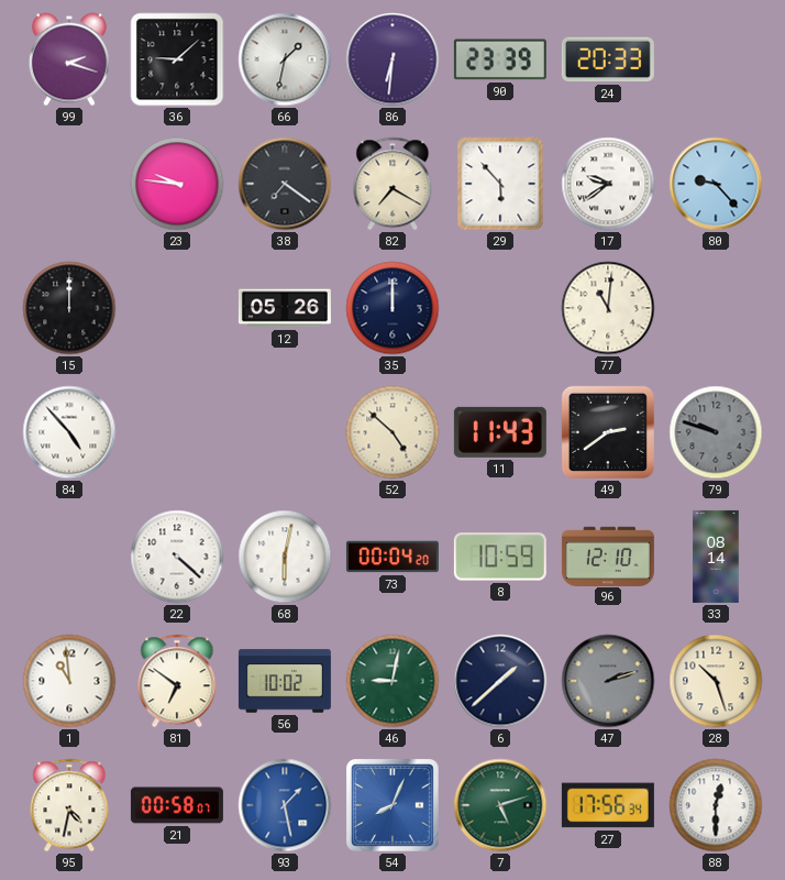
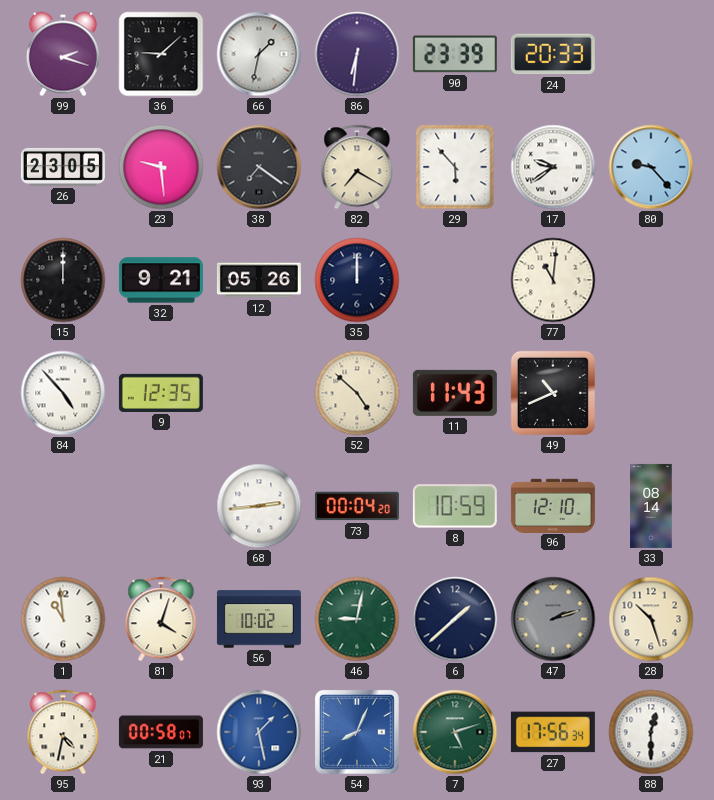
26: none -> 23:05
23: 9:46 -> 9:29
32: none -> 9:21
9: none -> 12:35
49: 2:39 -> 10:41
79: 9:48 -> none
22: 4:22 -> none
68: 6:02 -> 2:44
81: 6:51 -> 4:03
